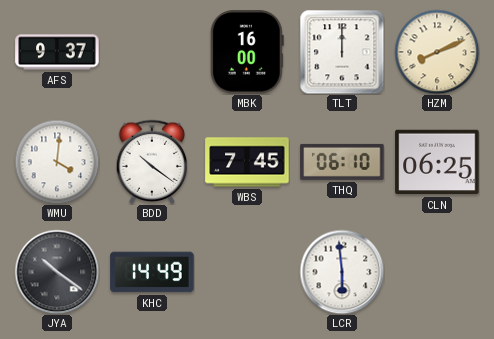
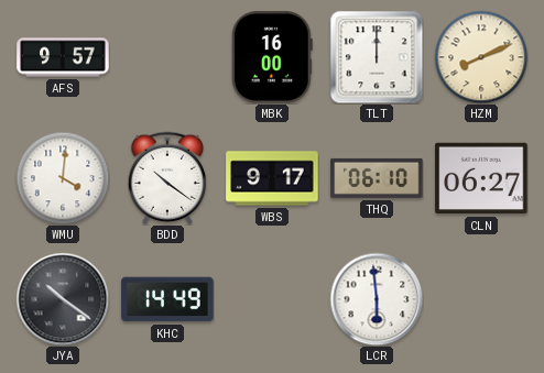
AFS: 9:37 -> 9:57
WBS: 7:45 -> 9:17
CLN: 06:25 -> 06:27
